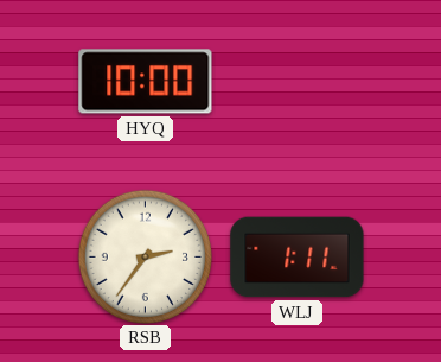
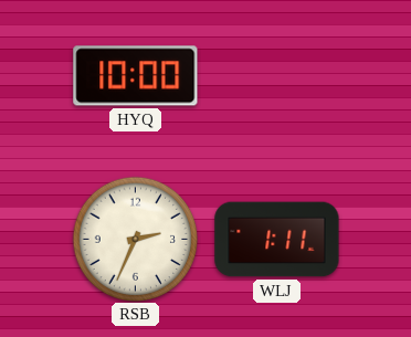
RSB: 2:36 -> 2:34
